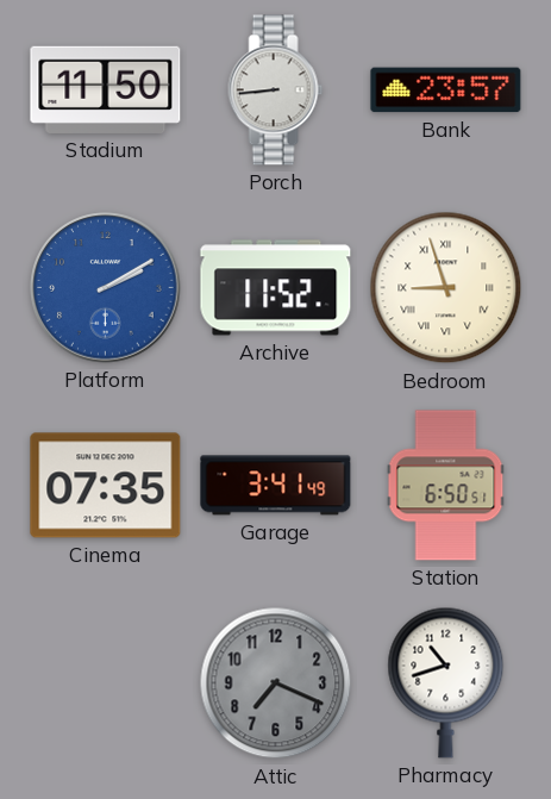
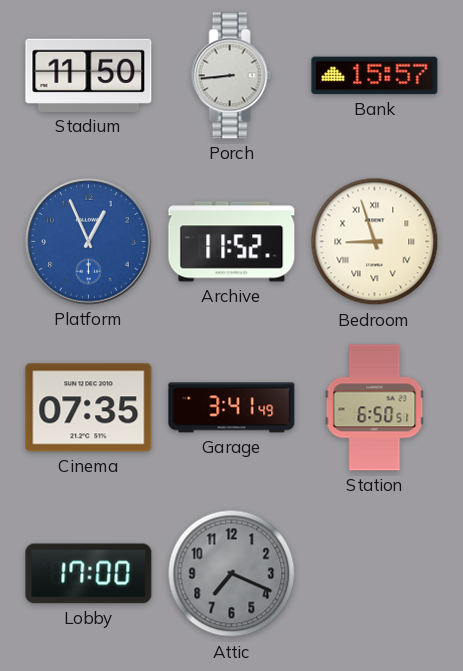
Bank: 23:57 -> 15:57
Platform: 2:10 -> 12:56
Lobby: none -> 17:00
Pharmacy: 10:42 -> none
